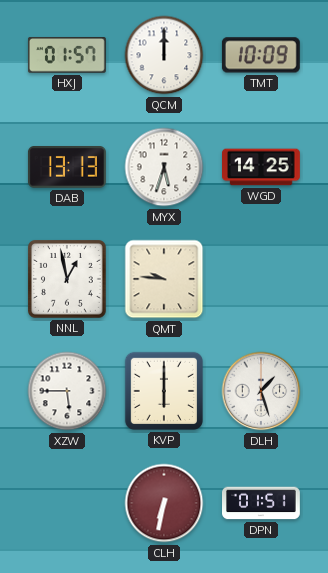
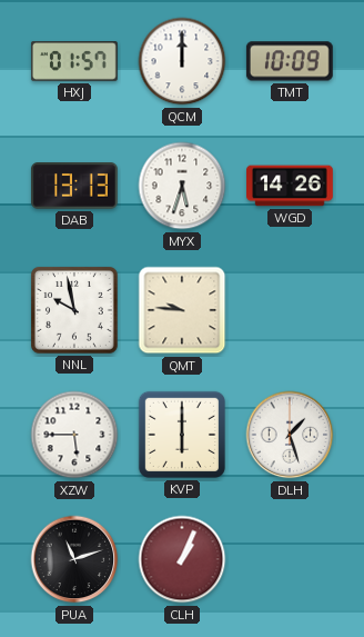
WGD: 14:25 -> 14:26
NNL: 12:58 -> 9:58
PUA: none -> 11:12
CLH: 6:32 -> 1:04
DPN: 01:51 -> none
